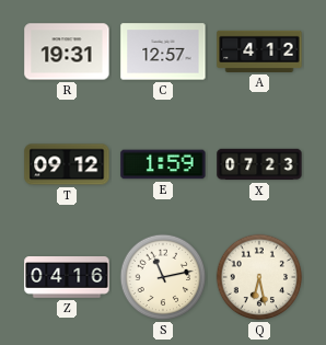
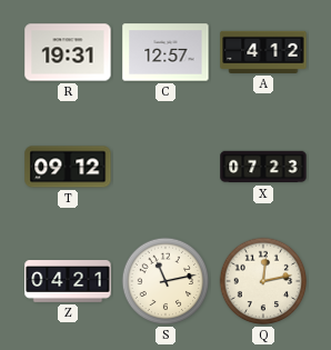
E: 1:59 -> none
Z: 04:16 -> 04:21
Q: 6:28 -> 12:13
